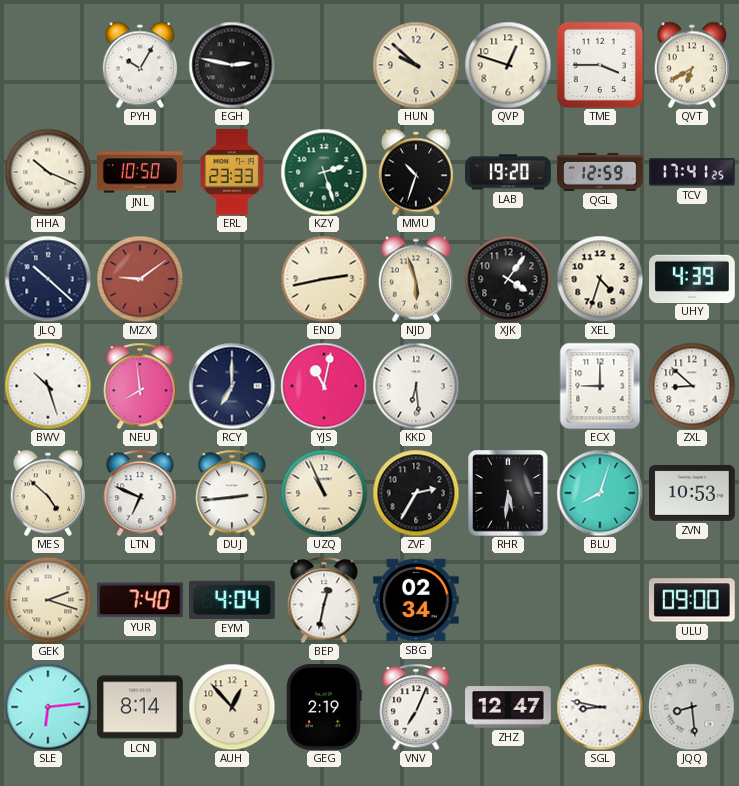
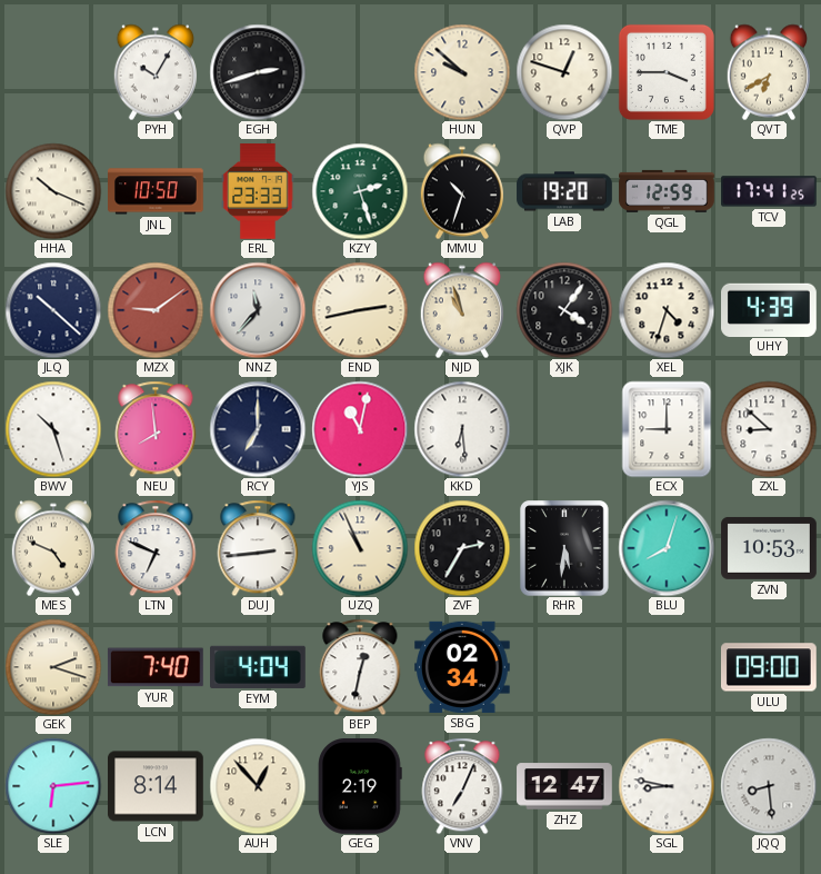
EGH: 2:47 -> 2:42
NNZ: none -> 11:37
NJD: 5:57 -> 10:57
MES: 4:52 -> 4:49
